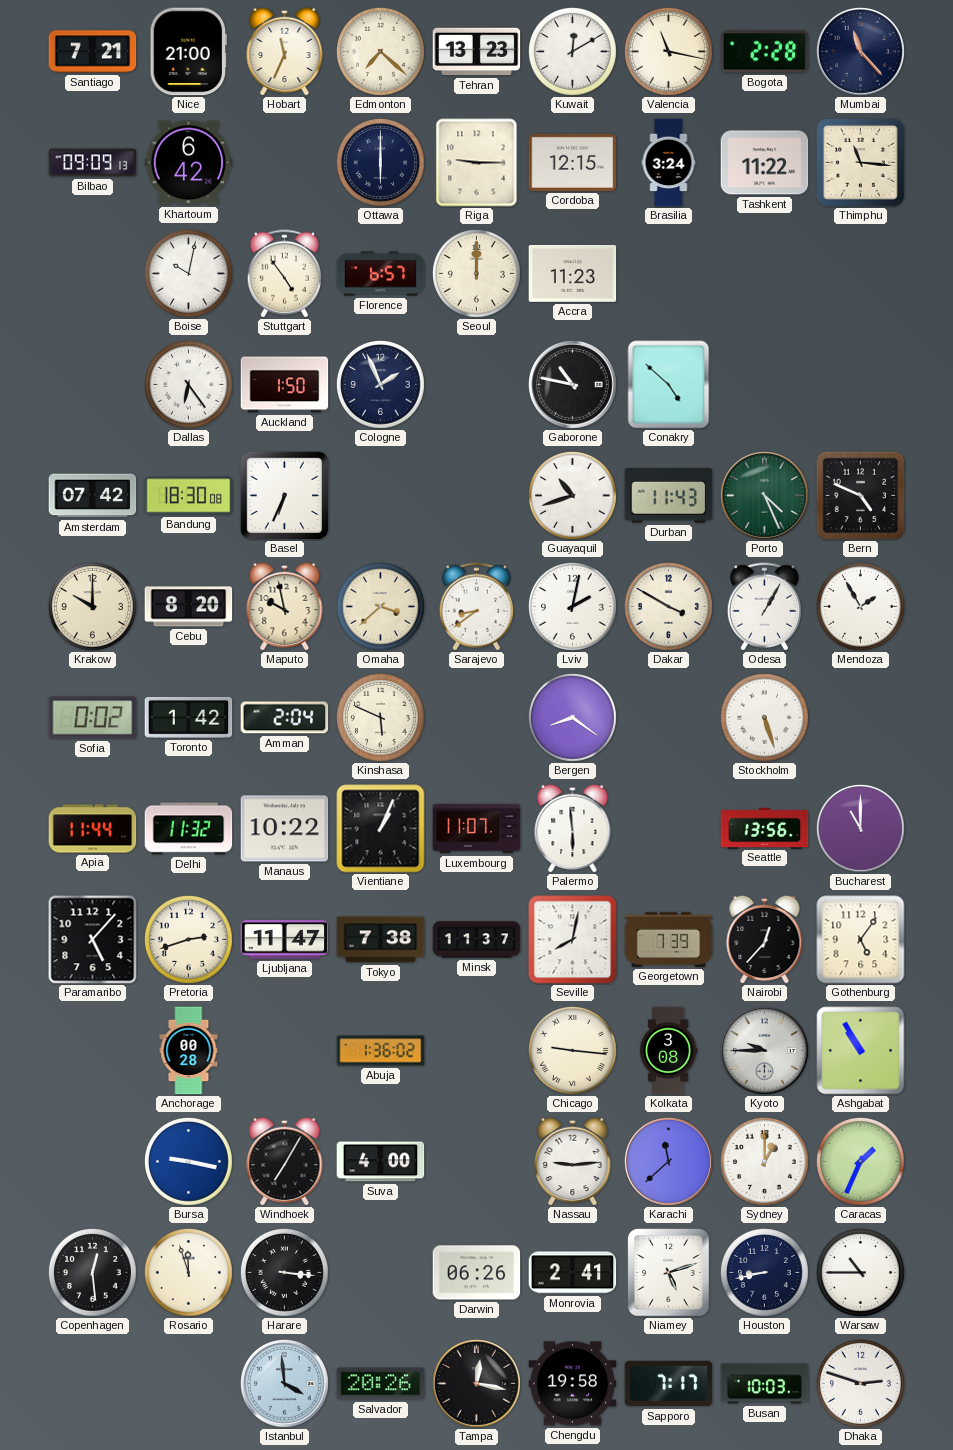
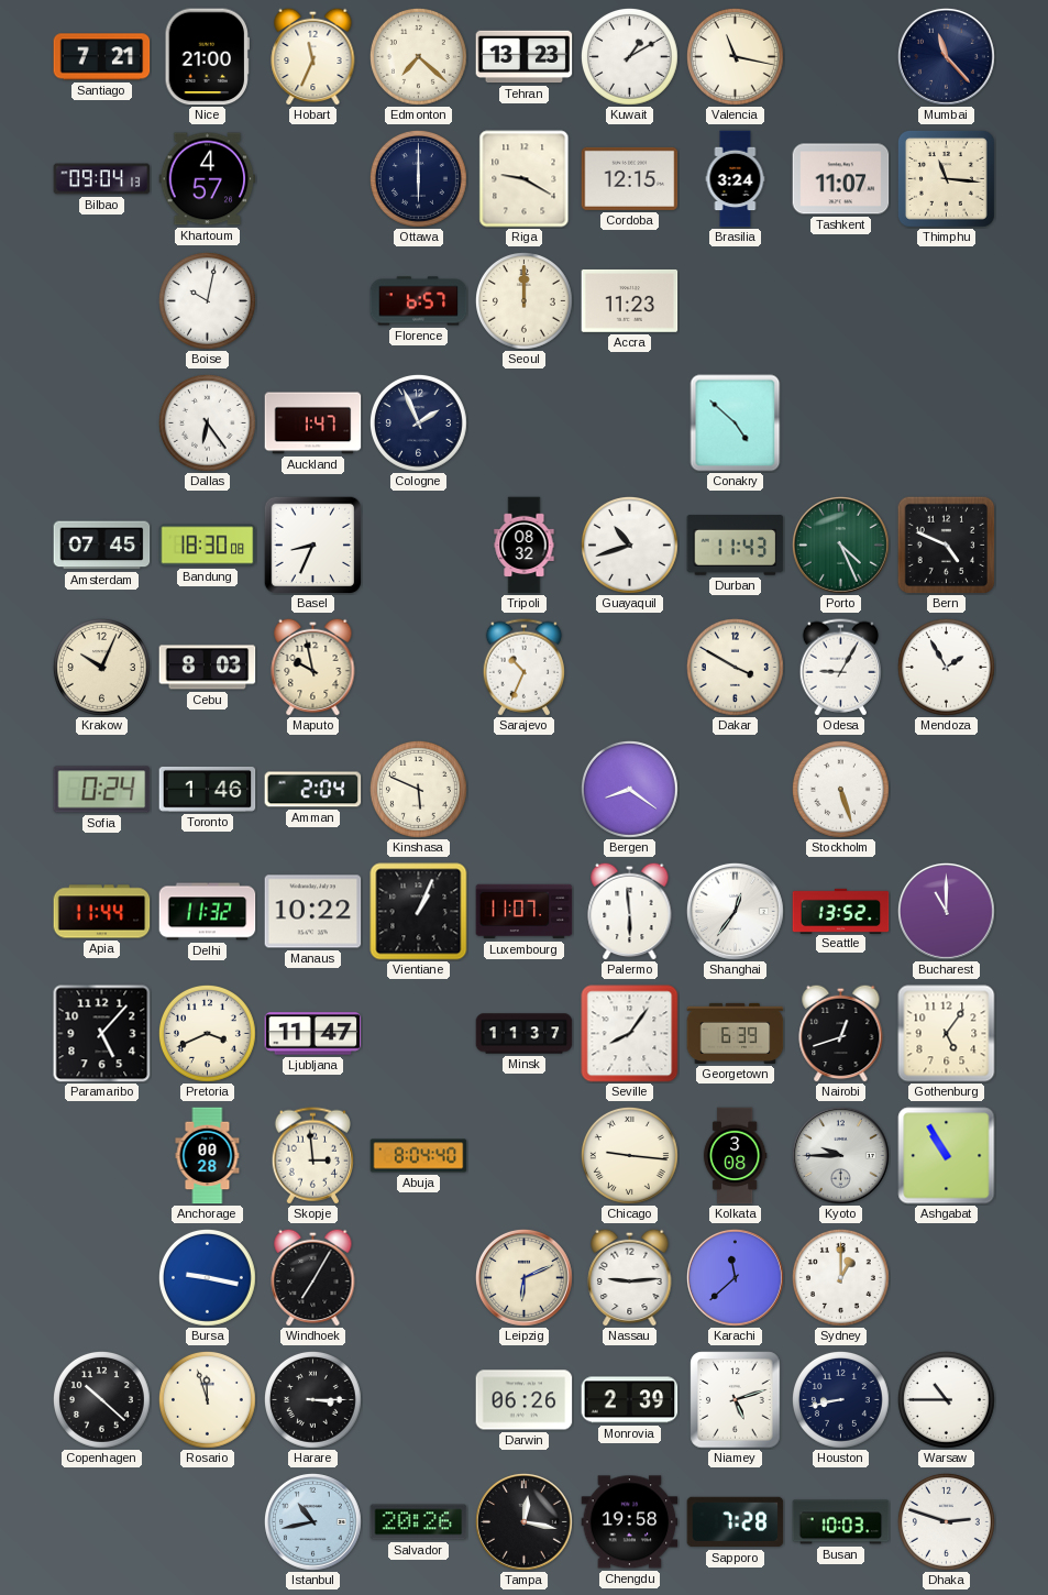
Kuwait: 12:10 -> 1:10
Bogota: 2:28 -> none
Bilbao: 09:09 -> 09:04
Khartoum: 6:42 -> 4:57
Riga: 9:15 -> 9:20
Tashkent: 11:22 -> 11:07
Stuttgart: 4:54 -> none
Auckland: 1:50 -> 1:47
Gaborone: 10:47 -> none
Amsterdam: 07:42 -> 07:45
Basel: 6:34 -> 8:34
Tripoli: none -> 08:32
Krakow: 10:00 -> 10:04
Cebu: 8:20 -> 8:03
Omaha: 3:38 -> none
Sarajevo: 8:39 -> 10:34
Lviv: 2:02 -> none
Odesa: 1:05 -> 9:05
Sofia: 0:02 -> 0:24
Toronto: 1:42 -> 1:46
Shanghai: none -> 12:36
Seattle: 13:56 -> 13:52
Pretoria: 2:42 -> 3:41
Tokyo: 7:38 -> none
Seville: 8:02 -> 8:06
Georgetown: 7:39 -> 6:39
Nairobi: 12:37 -> 12:42
Skopje: none -> 2:59
Abuja: 1:36 -> 8:04
Suva: 4:00 -> none
Leipzig: none -> 6:11
Caracas: 1:34 -> none
Copenhagen: 12:29 -> 10:22
Harare: 3:16 -> 3:15
Monrovia: 2:41 -> 2:39
Istanbul: 3:59 -> 10:43
Sapporo: 7:17 -> 7:28
